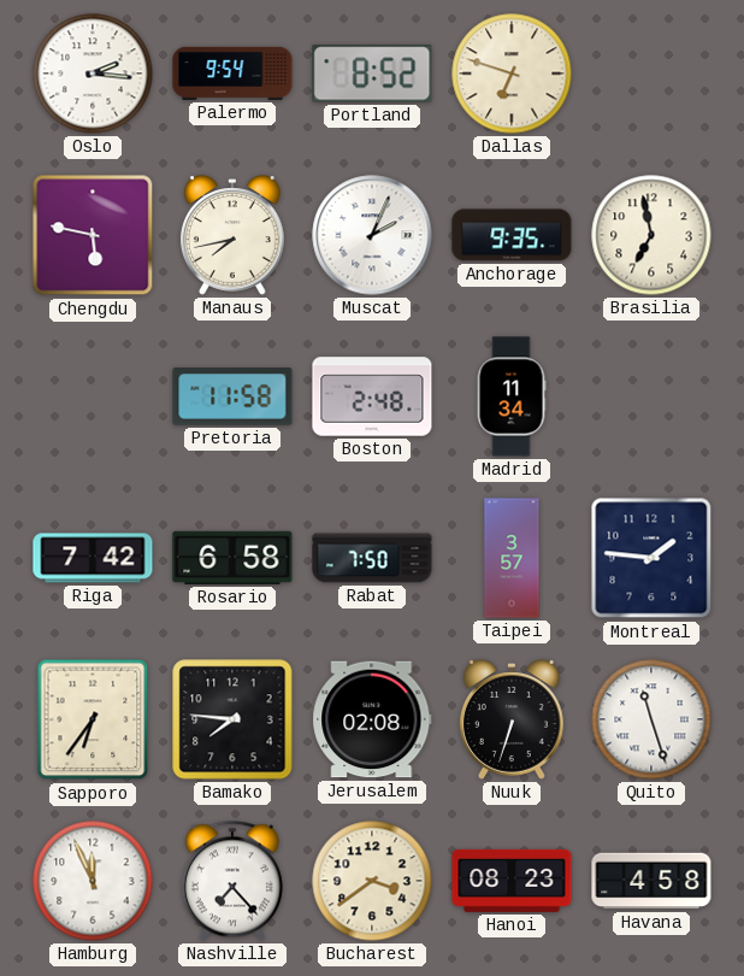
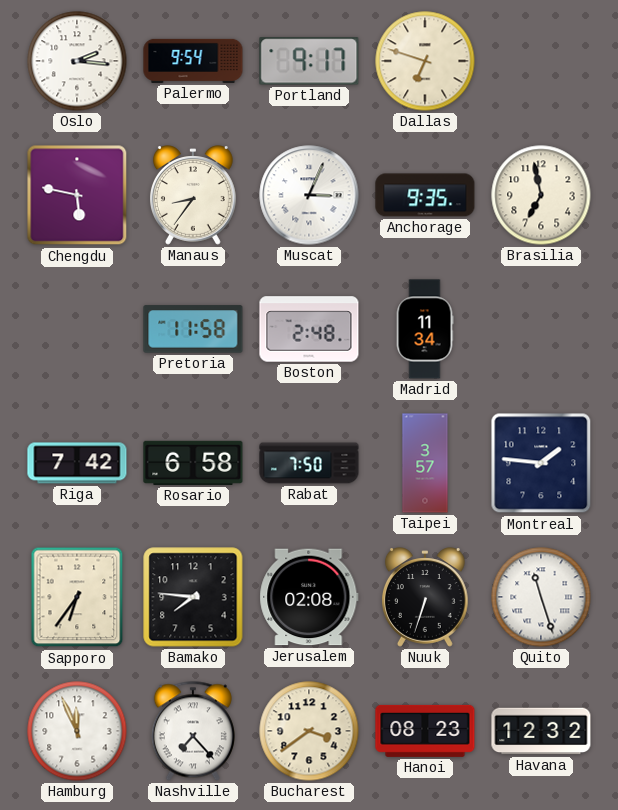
Portland: 8:52 -> 9:17
Manaus: 7:43 -> 8:36
Muscat: 2:04 -> 3:04
Havana: 4:58 -> 12:32
